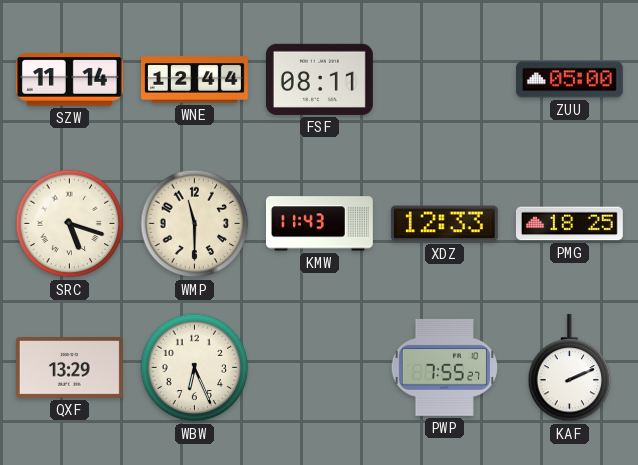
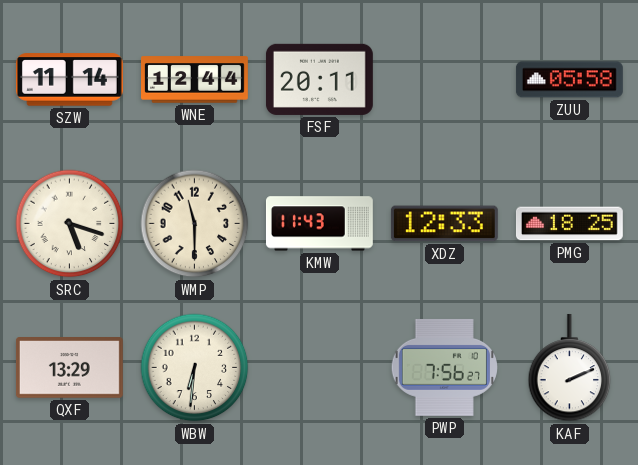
FSF: 08:11 -> 20:11
ZUU: 05:00 -> 05:58
WBW: 6:26 -> 6:31
PWP: 7:55 -> 7:56
